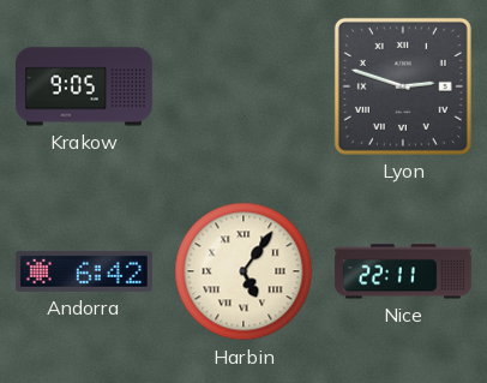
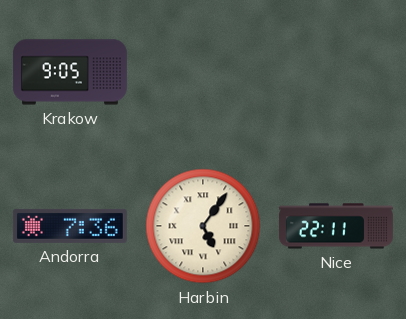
Lyon: 2:48 -> none
Andorra: 6:42 -> 7:36
